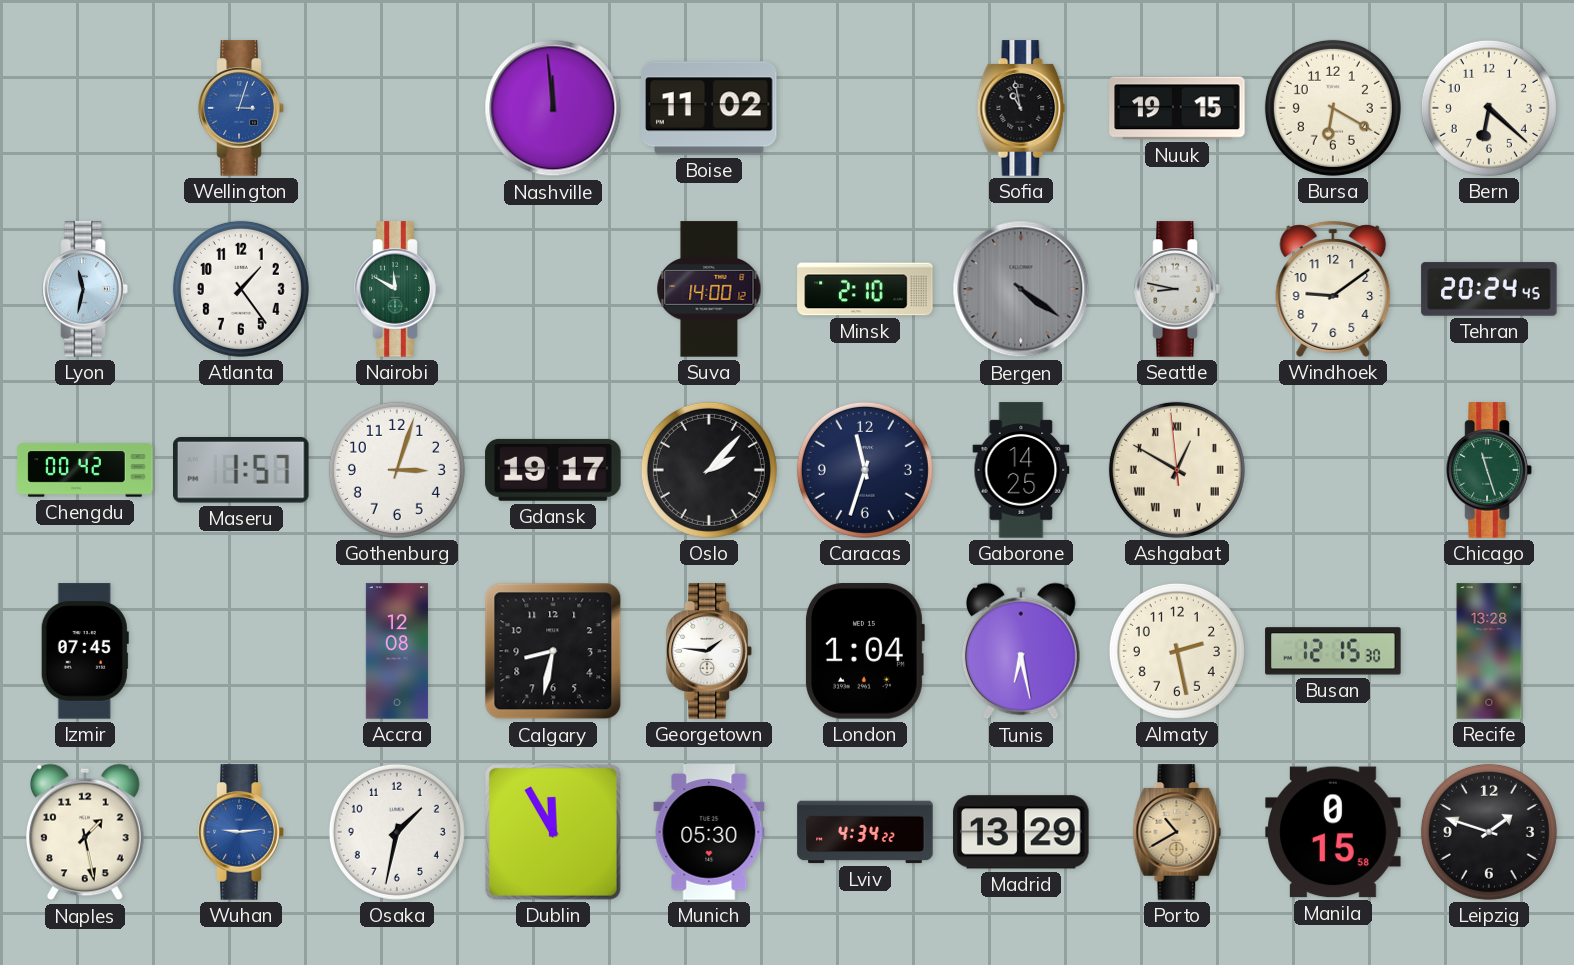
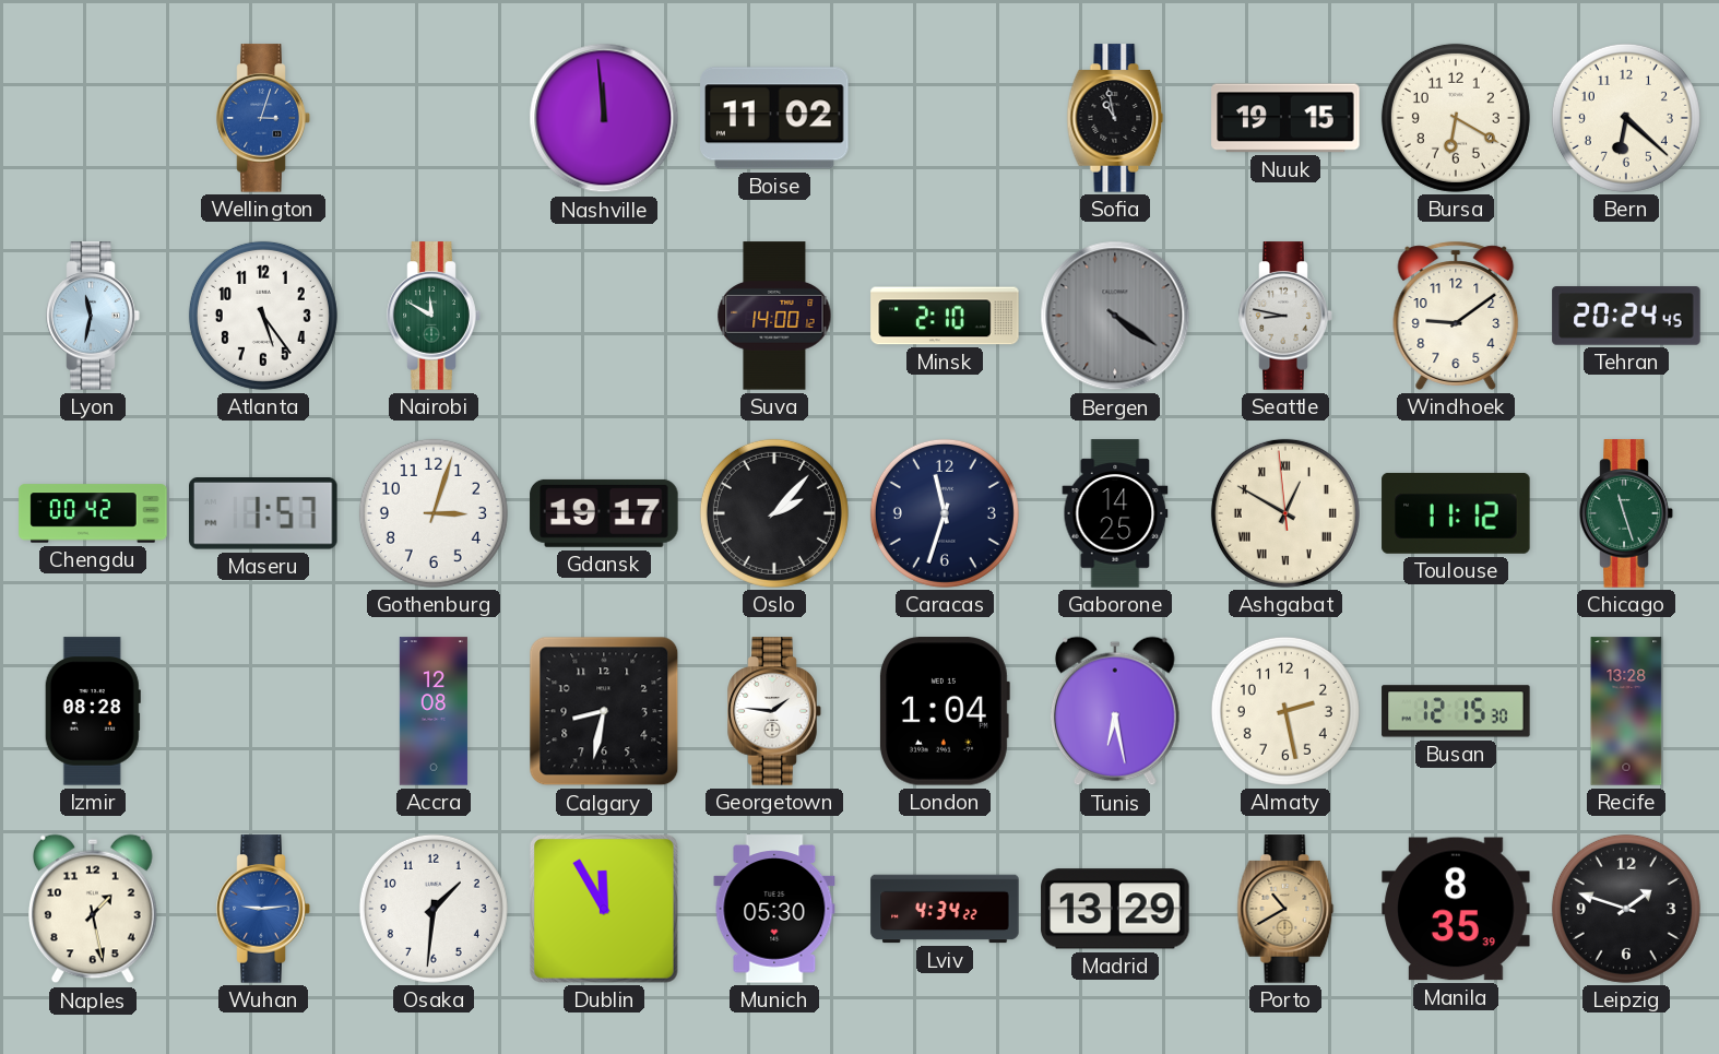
Atlanta: 1:24 -> 5:24
Toulouse: none -> 11:12
Izmir: 07:45 -> 08:28
Osaka: 1:32 -> 1:31
Manila: 0:15 -> 8:35
